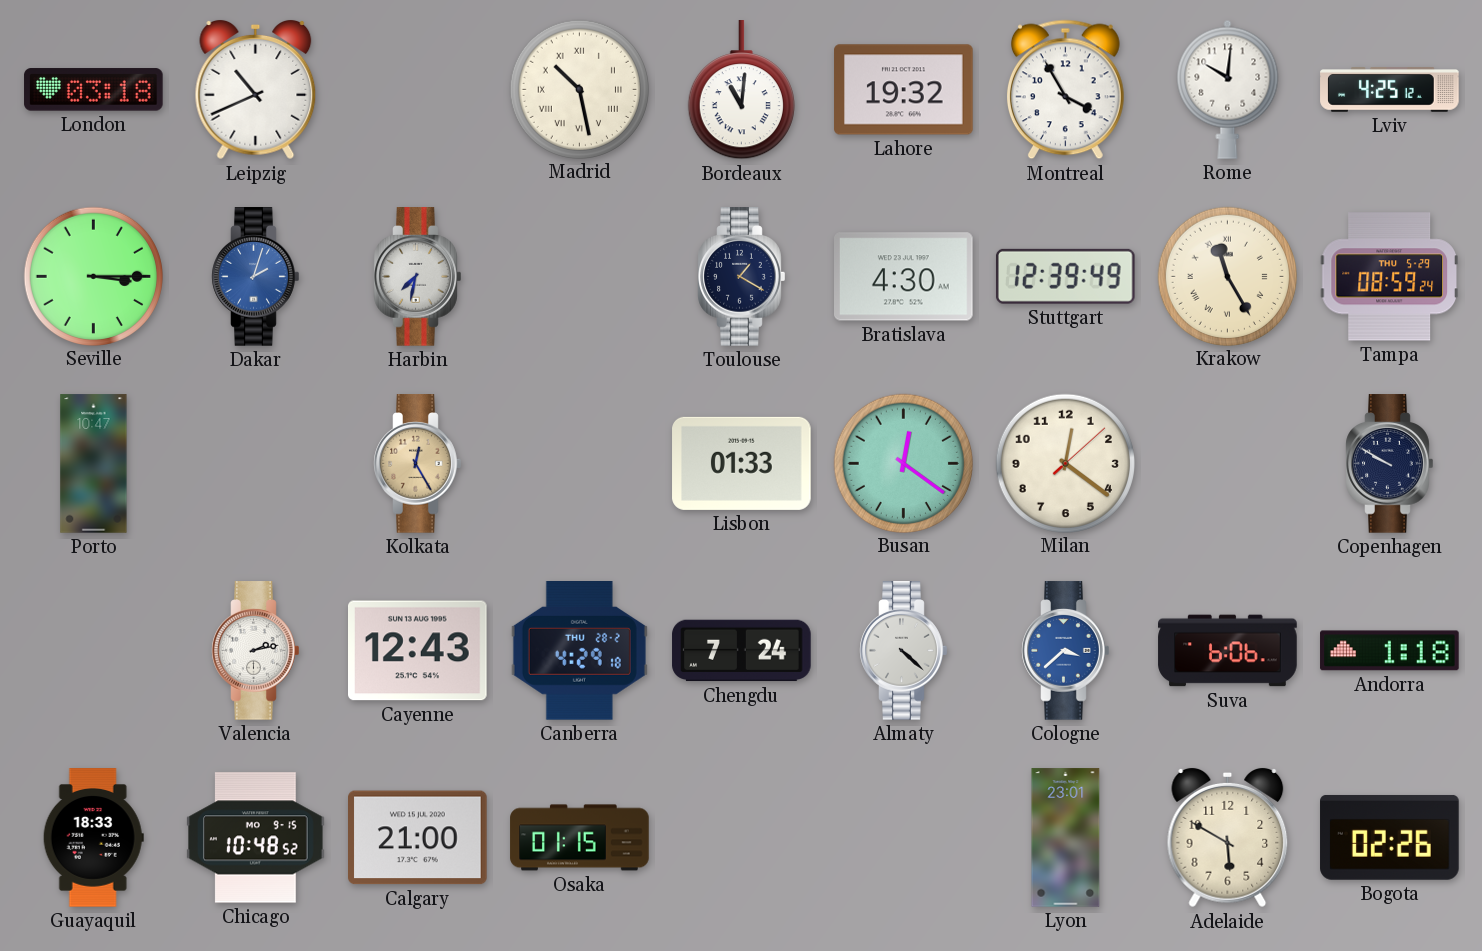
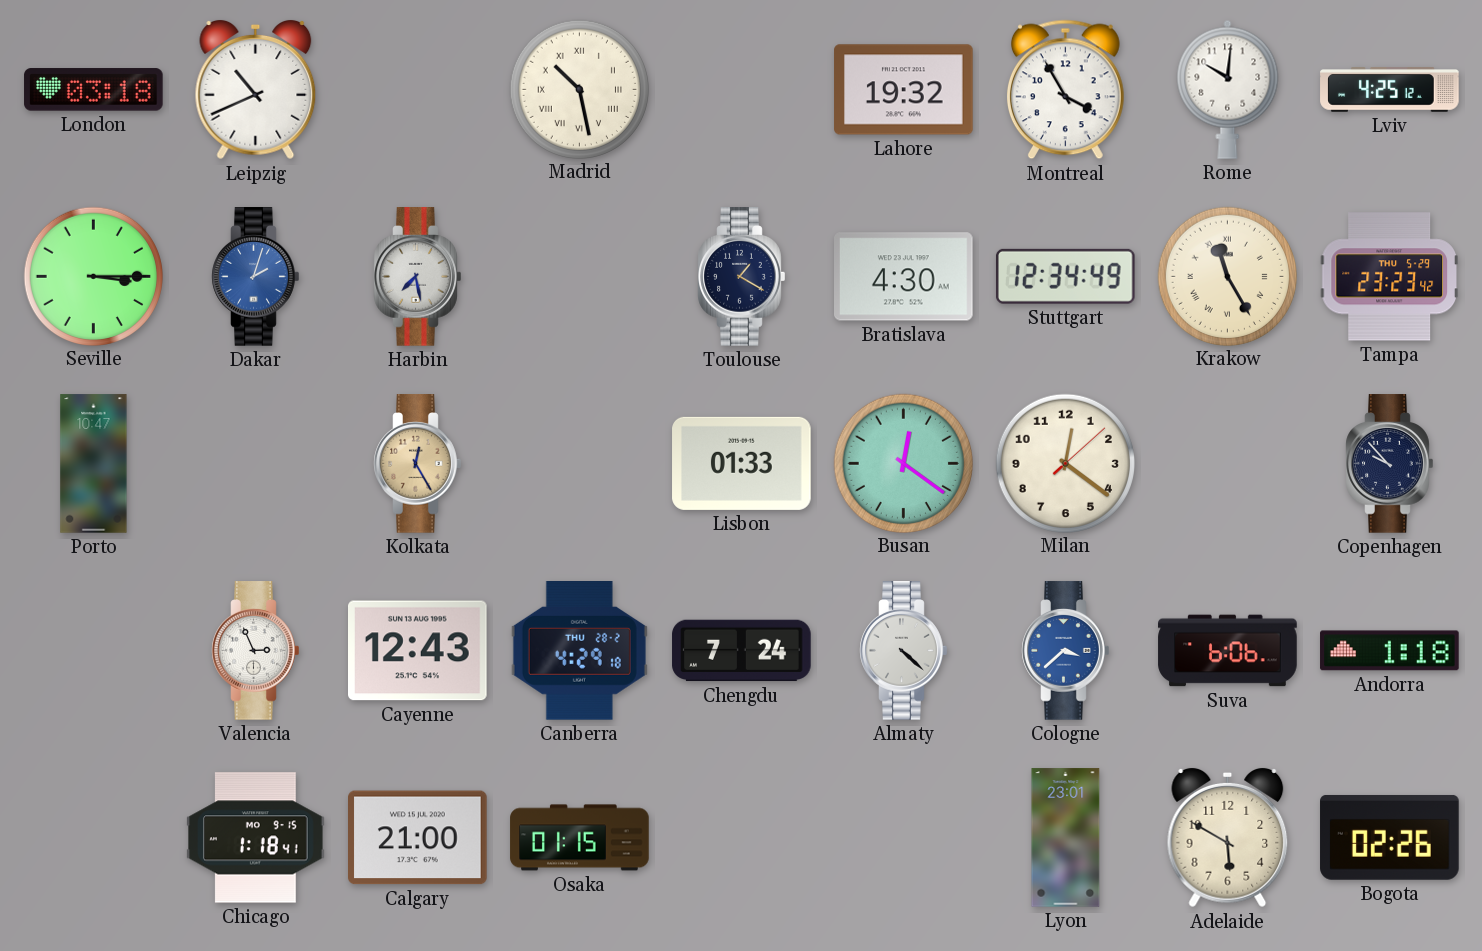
Bordeaux: 11:01 -> none
Harbin: 7:32 -> 7:28
Stuttgart: 12:39 -> 12:34
Tampa: 08:59 -> 23:23
Copenhagen: 9:50 -> 9:53
Valencia: 2:13 -> 2:56
Guayaquil: 18:33 -> none
Chicago: 10:48 -> 1:18
